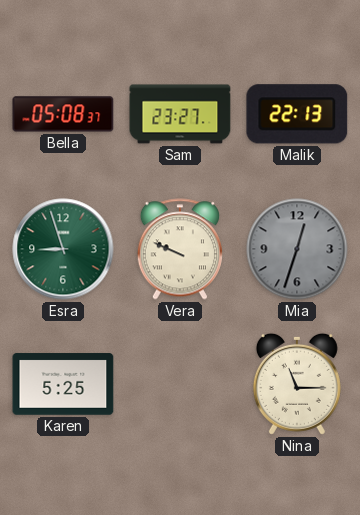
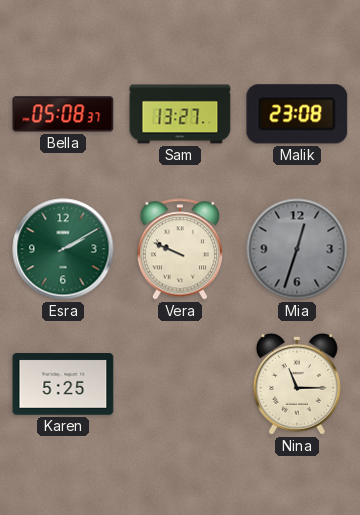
Sam: 23:27 -> 13:27
Malik: 22:13 -> 23:08
Esra: 8:57 -> 2:10
